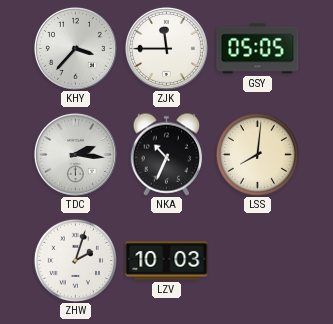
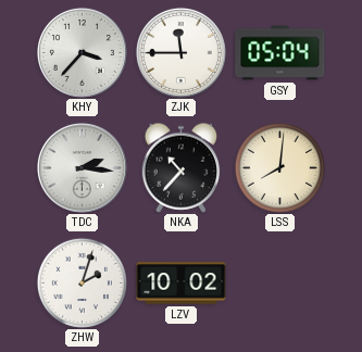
GSY: 05:05 -> 05:04
NKA: 10:34 -> 10:37
LZV: 10:03 -> 10:02
